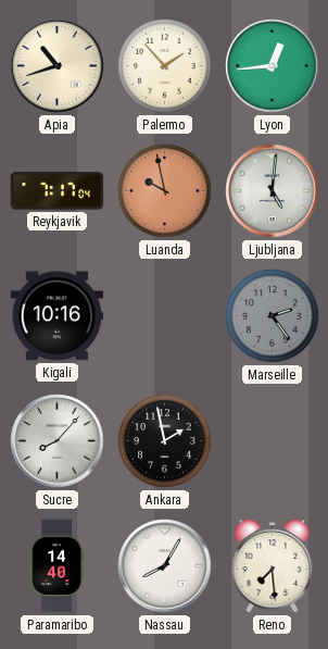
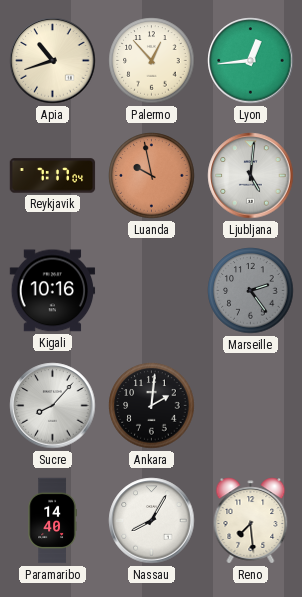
Palermo: 1:53 -> 12:53
Ankara: 1:58 -> 2:01
